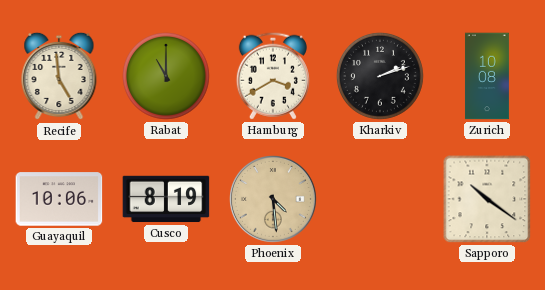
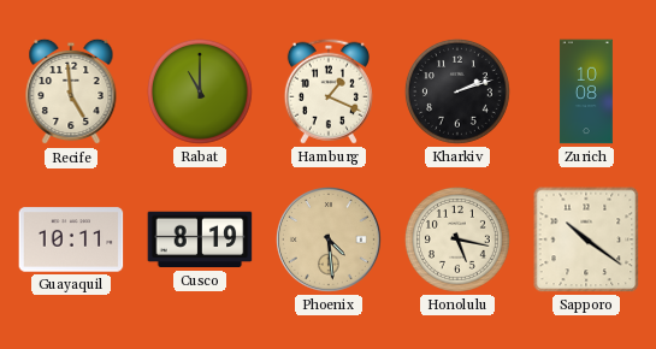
Hamburg: 3:40 -> 1:19
Guayaquil: 10:06 -> 10:11
Honolulu: none -> 5:17
